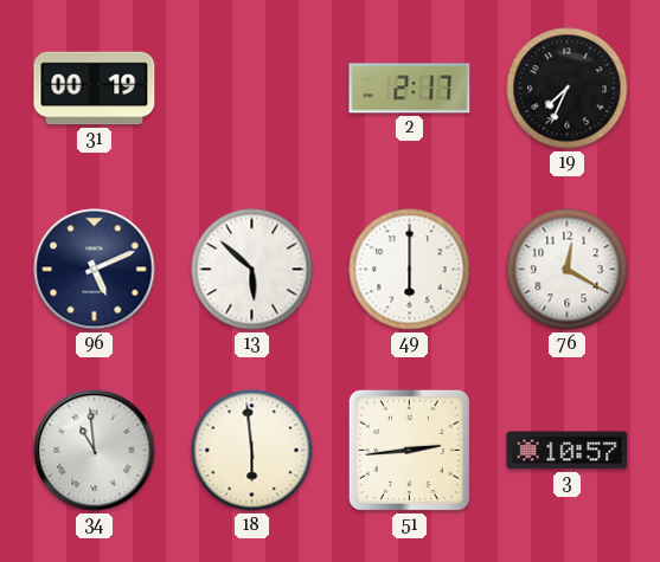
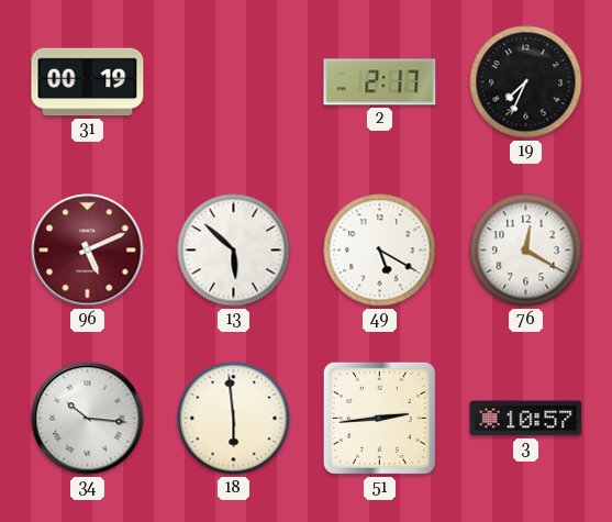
96 dial: navy -> burgundy
49: 6:00 -> 5:20
34: 10:59 -> 10:16
